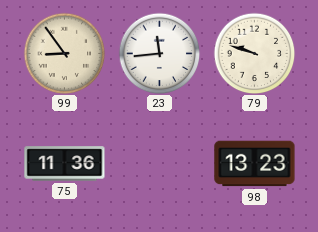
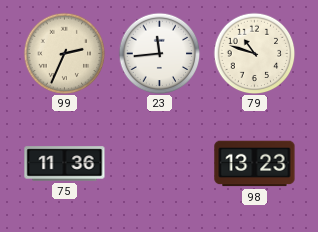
99: 8:54 -> 2:34
79: 9:48 -> 10:48
